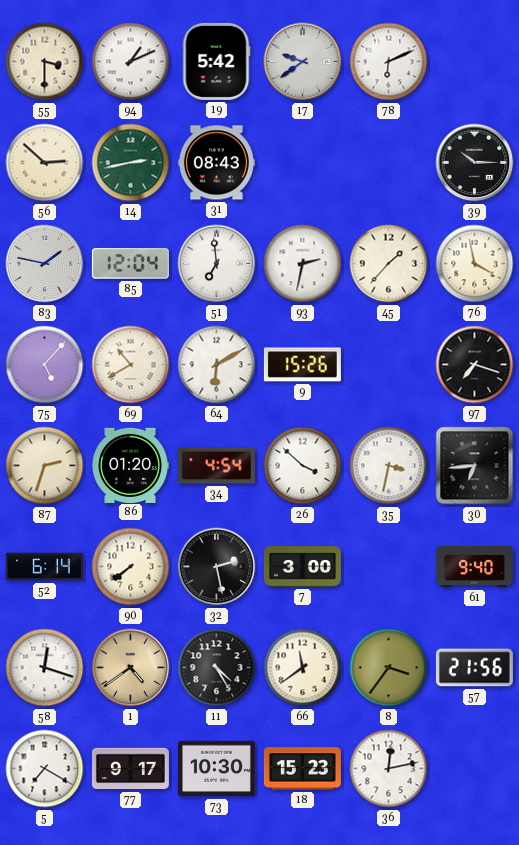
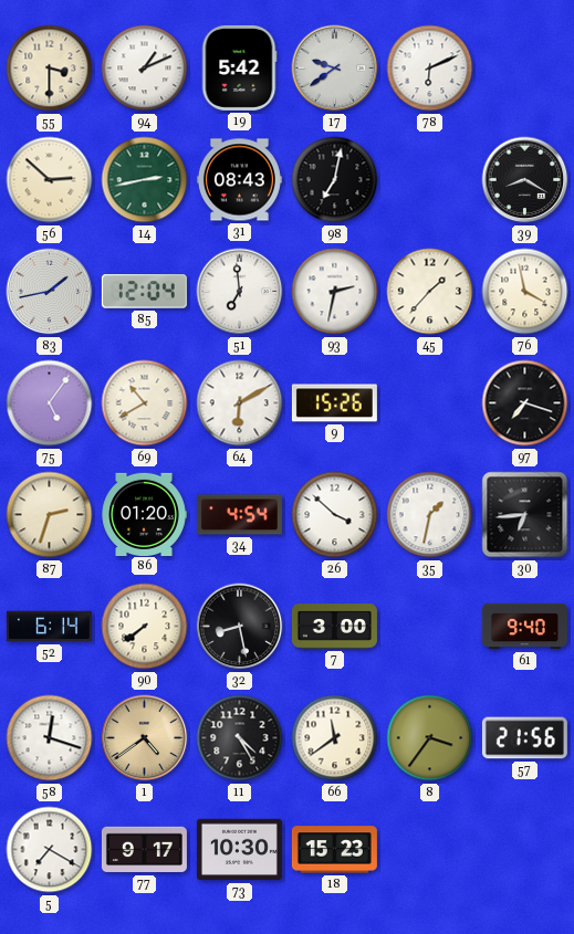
98: none -> 7:02
39: 10:15 -> 8:20
83: 1:47 -> 1:43
75: 5:07 -> 5:06
35: 3:32 -> 1:32
32: 2:28 -> 8:28
36: 12:13 -> none
